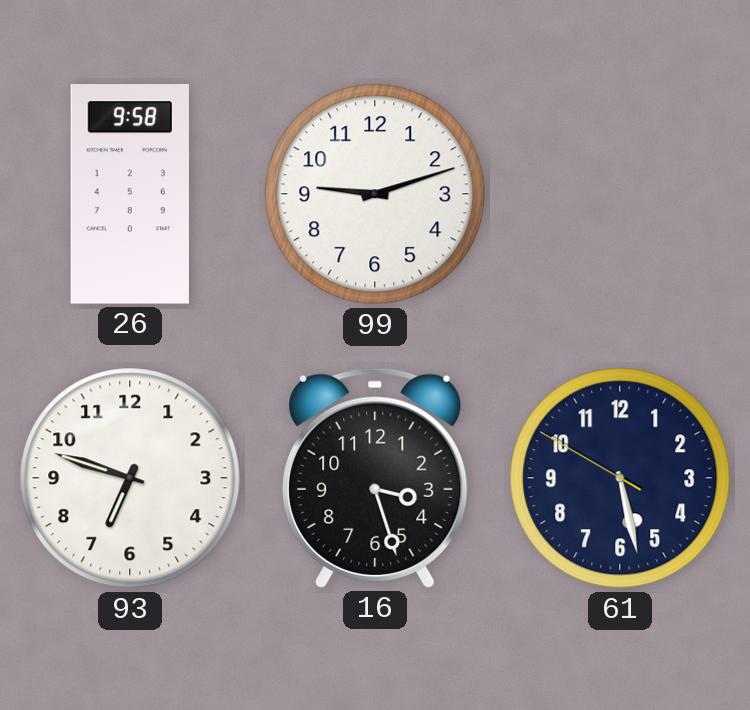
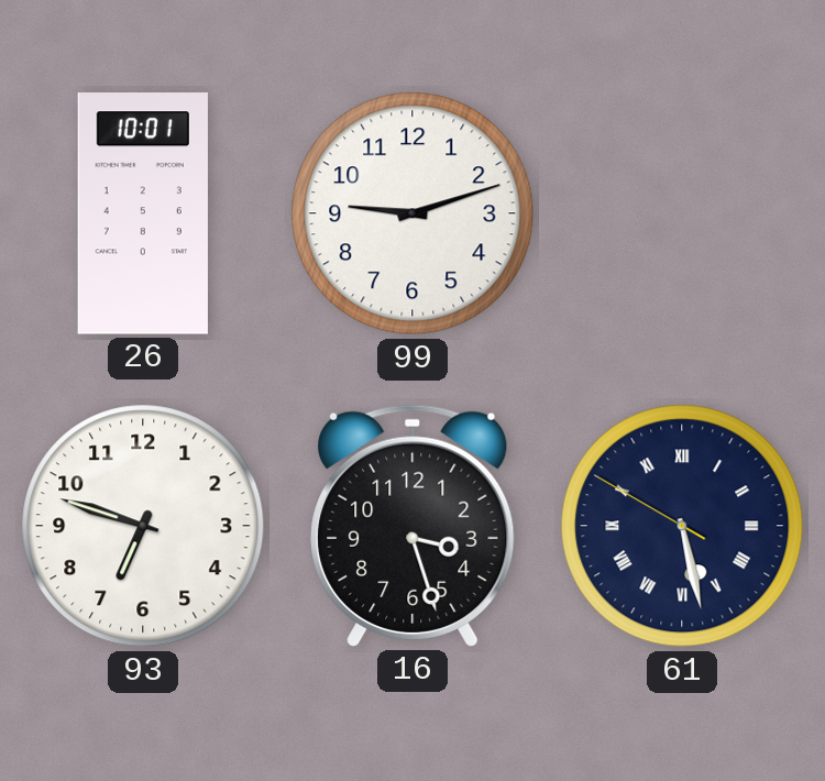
26: 9:58 -> 10:01
61 numerals: Arabic -> Roman
